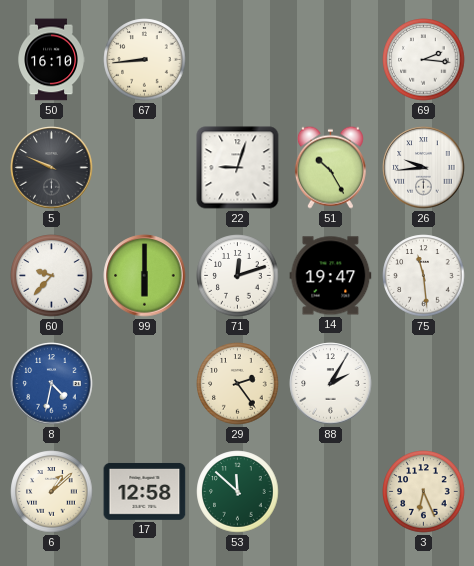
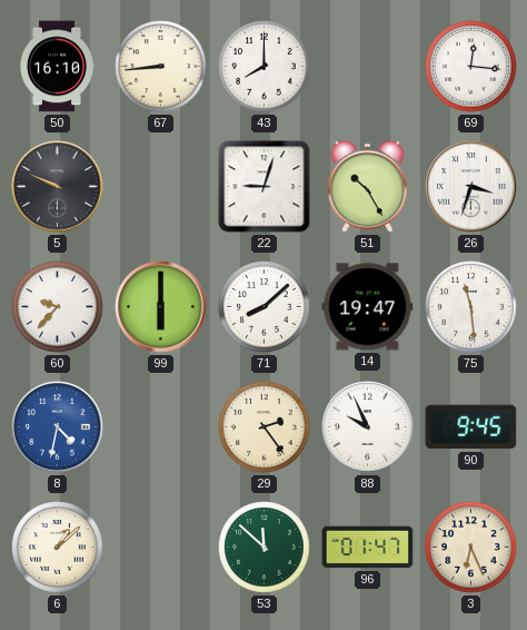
43: none -> 8:00
69: 2:16 -> 12:16
26: 9:44 -> 3:33
71: 12:12 -> 8:08
88: 2:05 -> 9:56
90: none -> 9:45
17: 12:58 -> none
96: none -> 01:47
